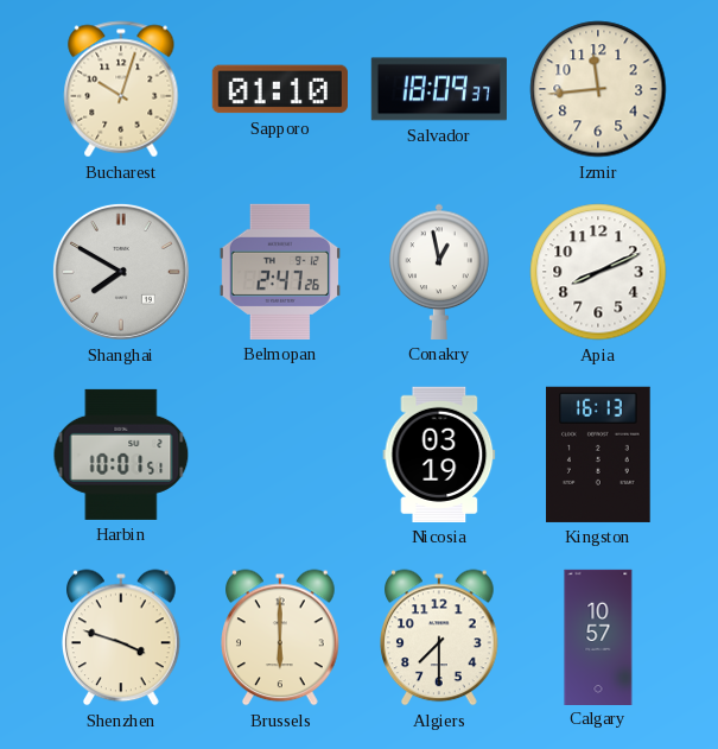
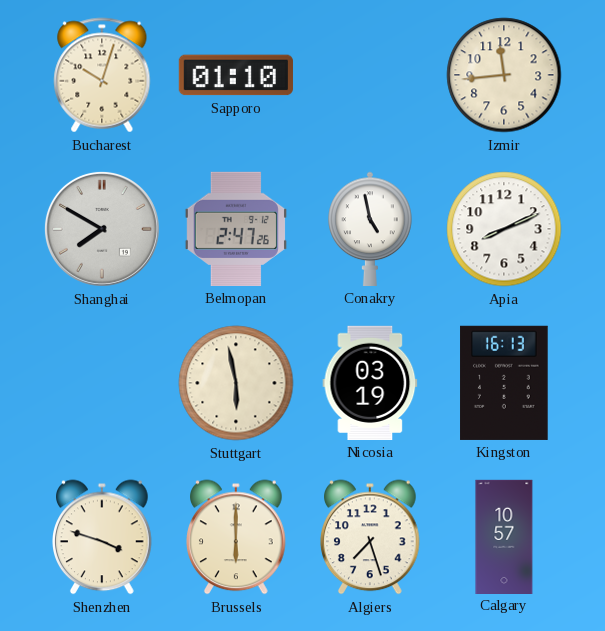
Salvador: 18:09 -> none
Conakry: 12:58 -> 4:58
Harbin: 10:01 -> none
Stuttgart: none -> 5:58
Algiers: 7:30 -> 7:27
